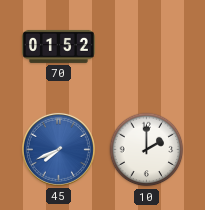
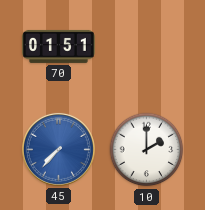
70: 01:52 -> 01:51
45: 7:41 -> 7:37
